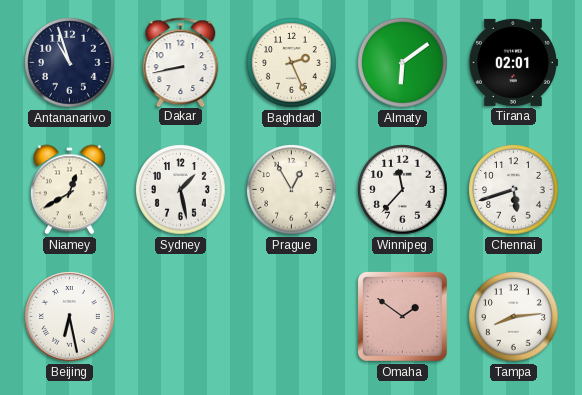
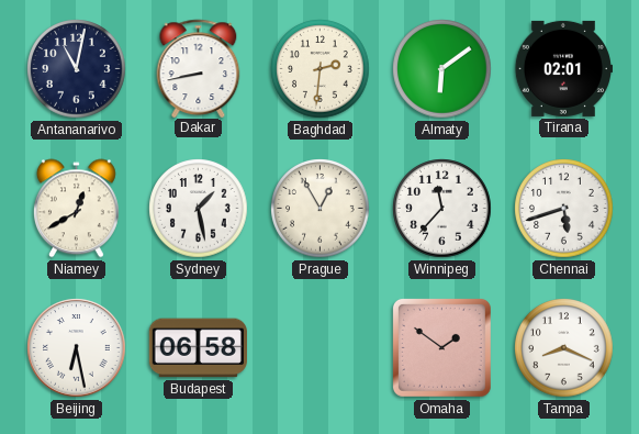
Antananarivo: 10:57 -> 11:02
Baghdad: 2:26 -> 2:31
Budapest: none -> 06:58
Tampa: 8:14 -> 8:19
